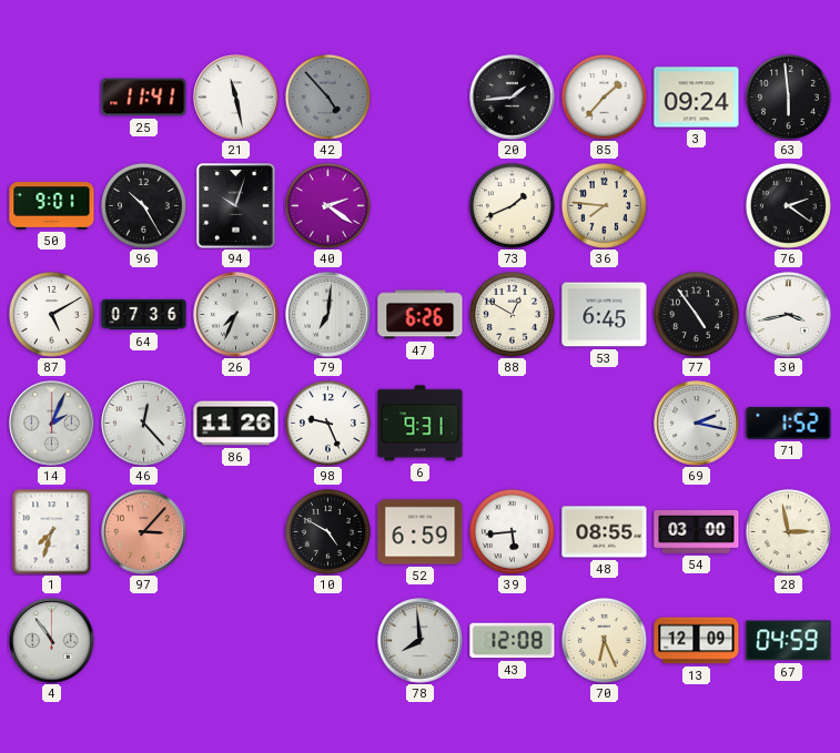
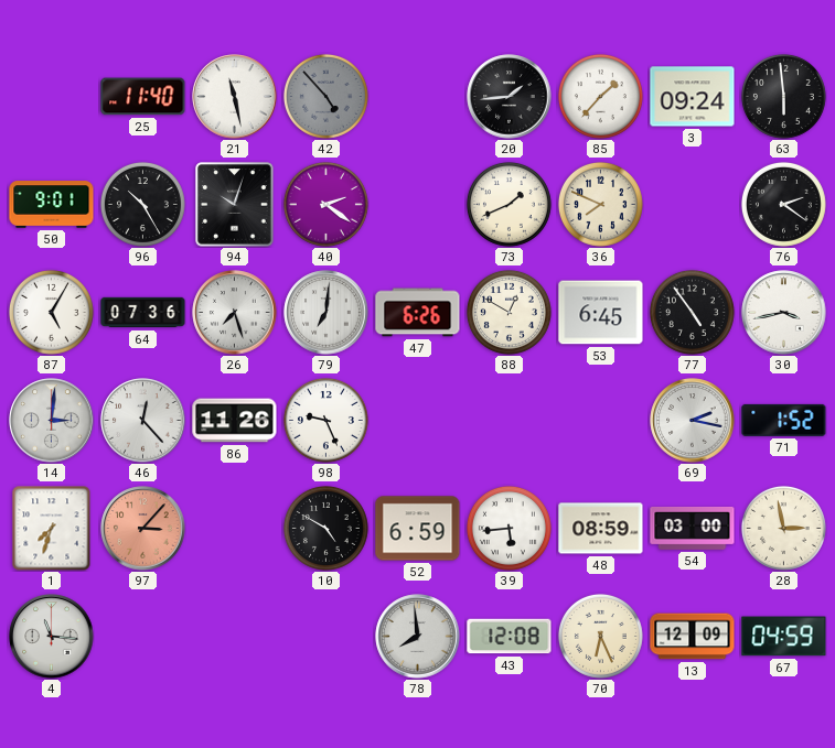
25: 11:41 -> 11:40
36: 7:46 -> 7:49
87: 5:10 -> 5:05
26: 7:34 -> 7:27
14: 2:04 -> 3:01
6: 9:31 -> none
48: 08:55 -> 08:59
4: 10:54 -> 11:16
